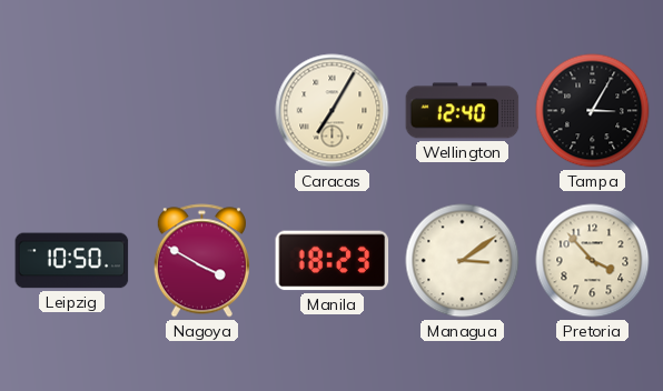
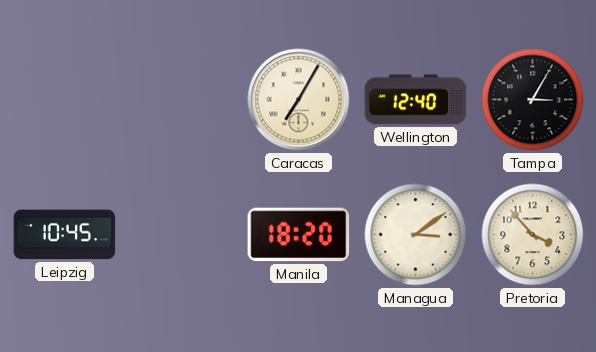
Leipzig: 10:50 -> 10:45
Nagoya: 3:50 -> none
Manila: 18:23 -> 18:20
